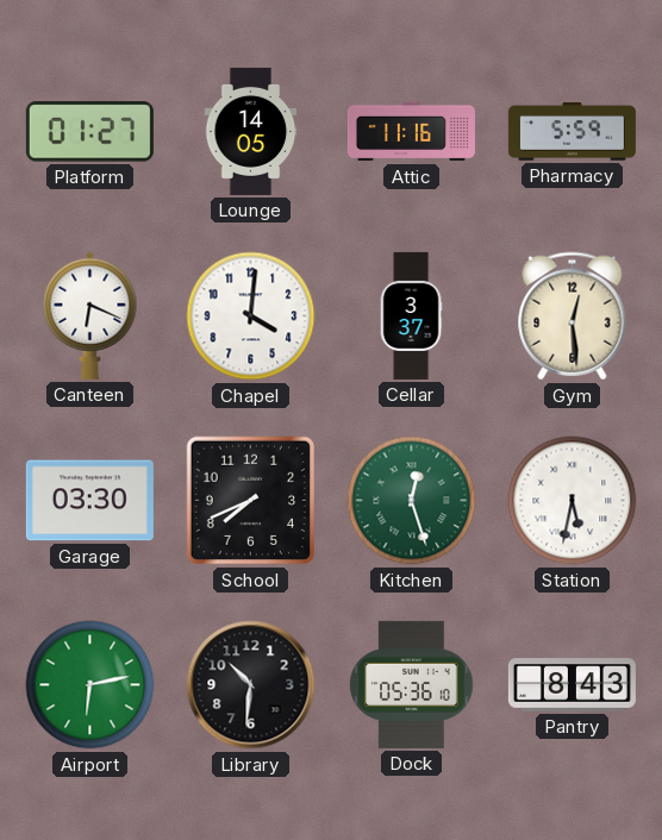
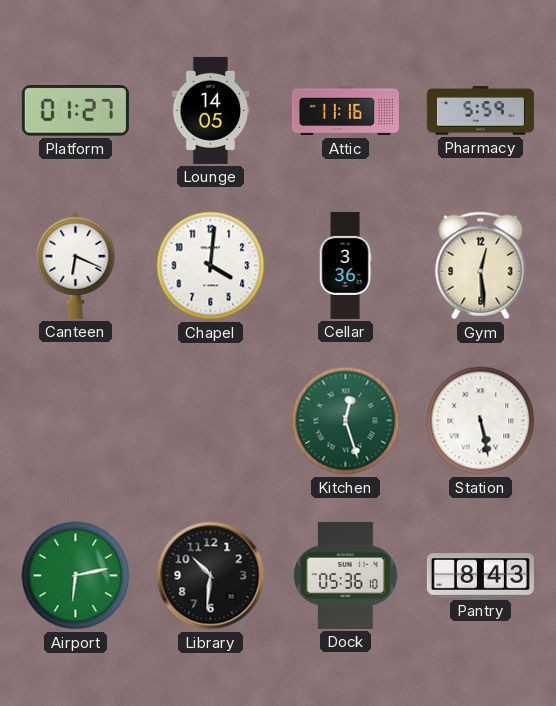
Cellar: 3:37 -> 3:36
Garage: 03:30 -> none
School: 7:41 -> none
Station: 5:32 -> 5:28
